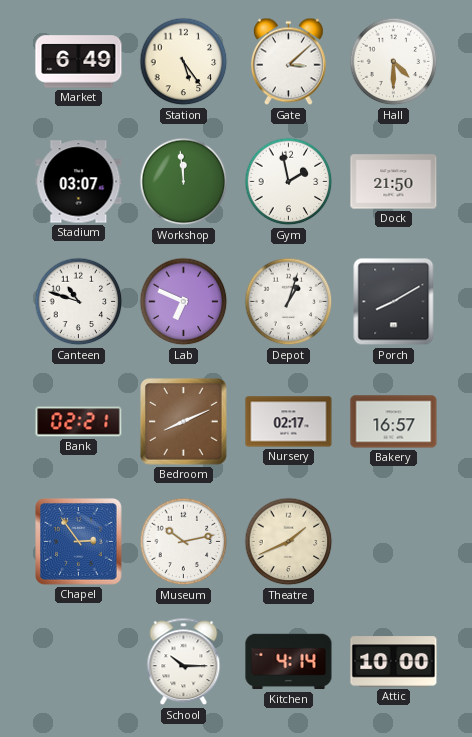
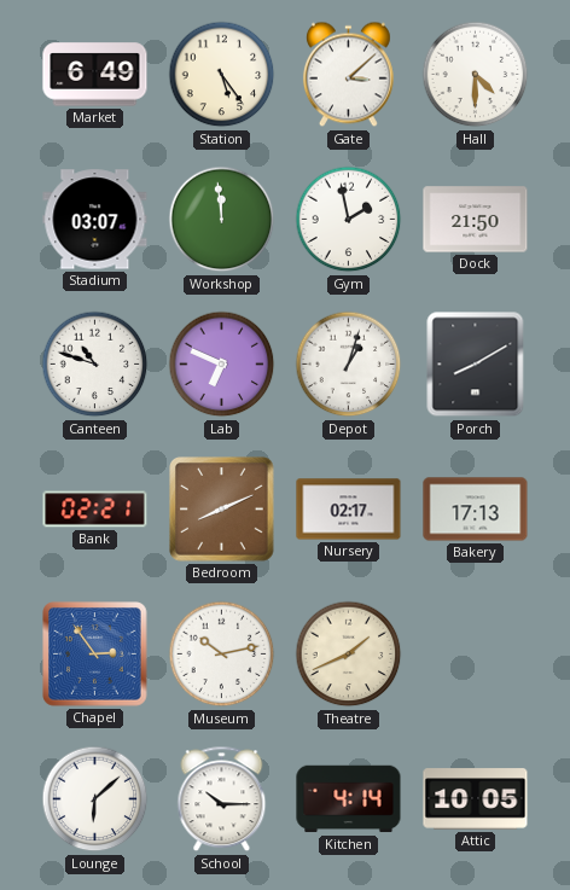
Bakery: 16:57 -> 17:13
Lounge: none -> 6:08
Attic: 10:00 -> 10:05
